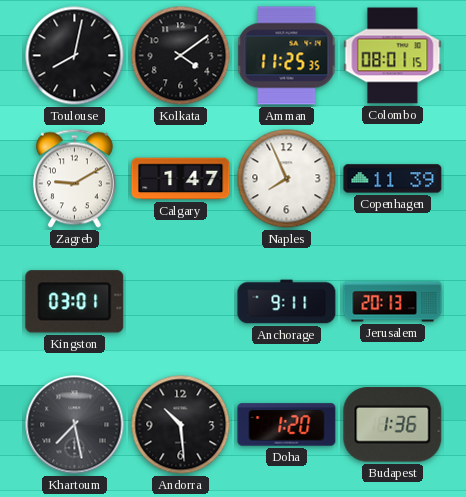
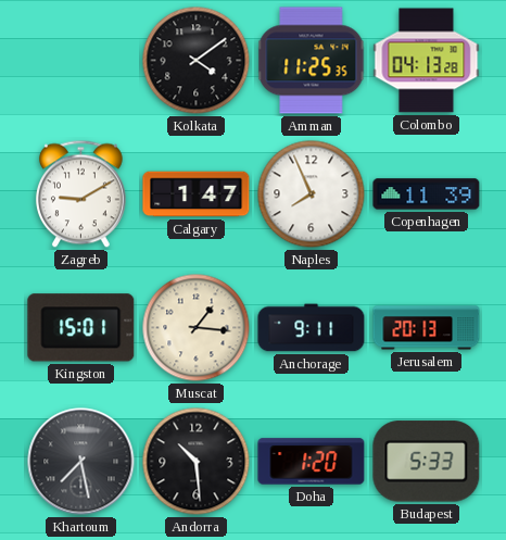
Toulouse: 8:02 -> none
Colombo: 08:01 -> 04:13
Kingston: 03:01 -> 15:01
Muscat: none -> 1:16
Budapest: 1:36 -> 5:33
